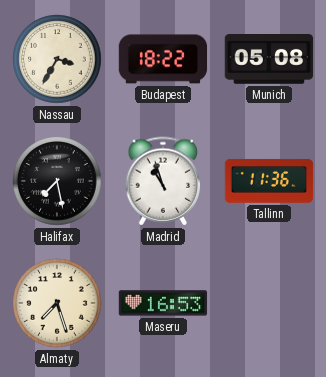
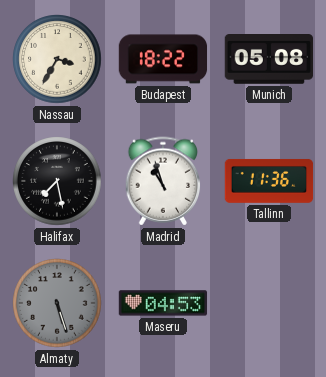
Almaty: 7:27 -> 5:27
Almaty dial: cream -> grey
Maseru: 16:53 -> 04:53
